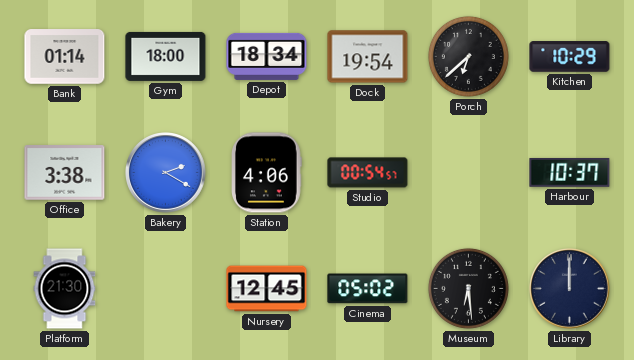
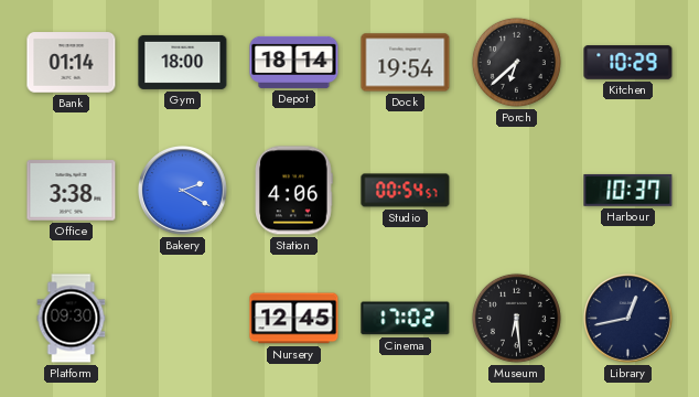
Depot: 18:34 -> 18:14
Platform: 21:30 -> 09:30
Cinema: 05:02 -> 17:02
Library: 12:00 -> 12:43
